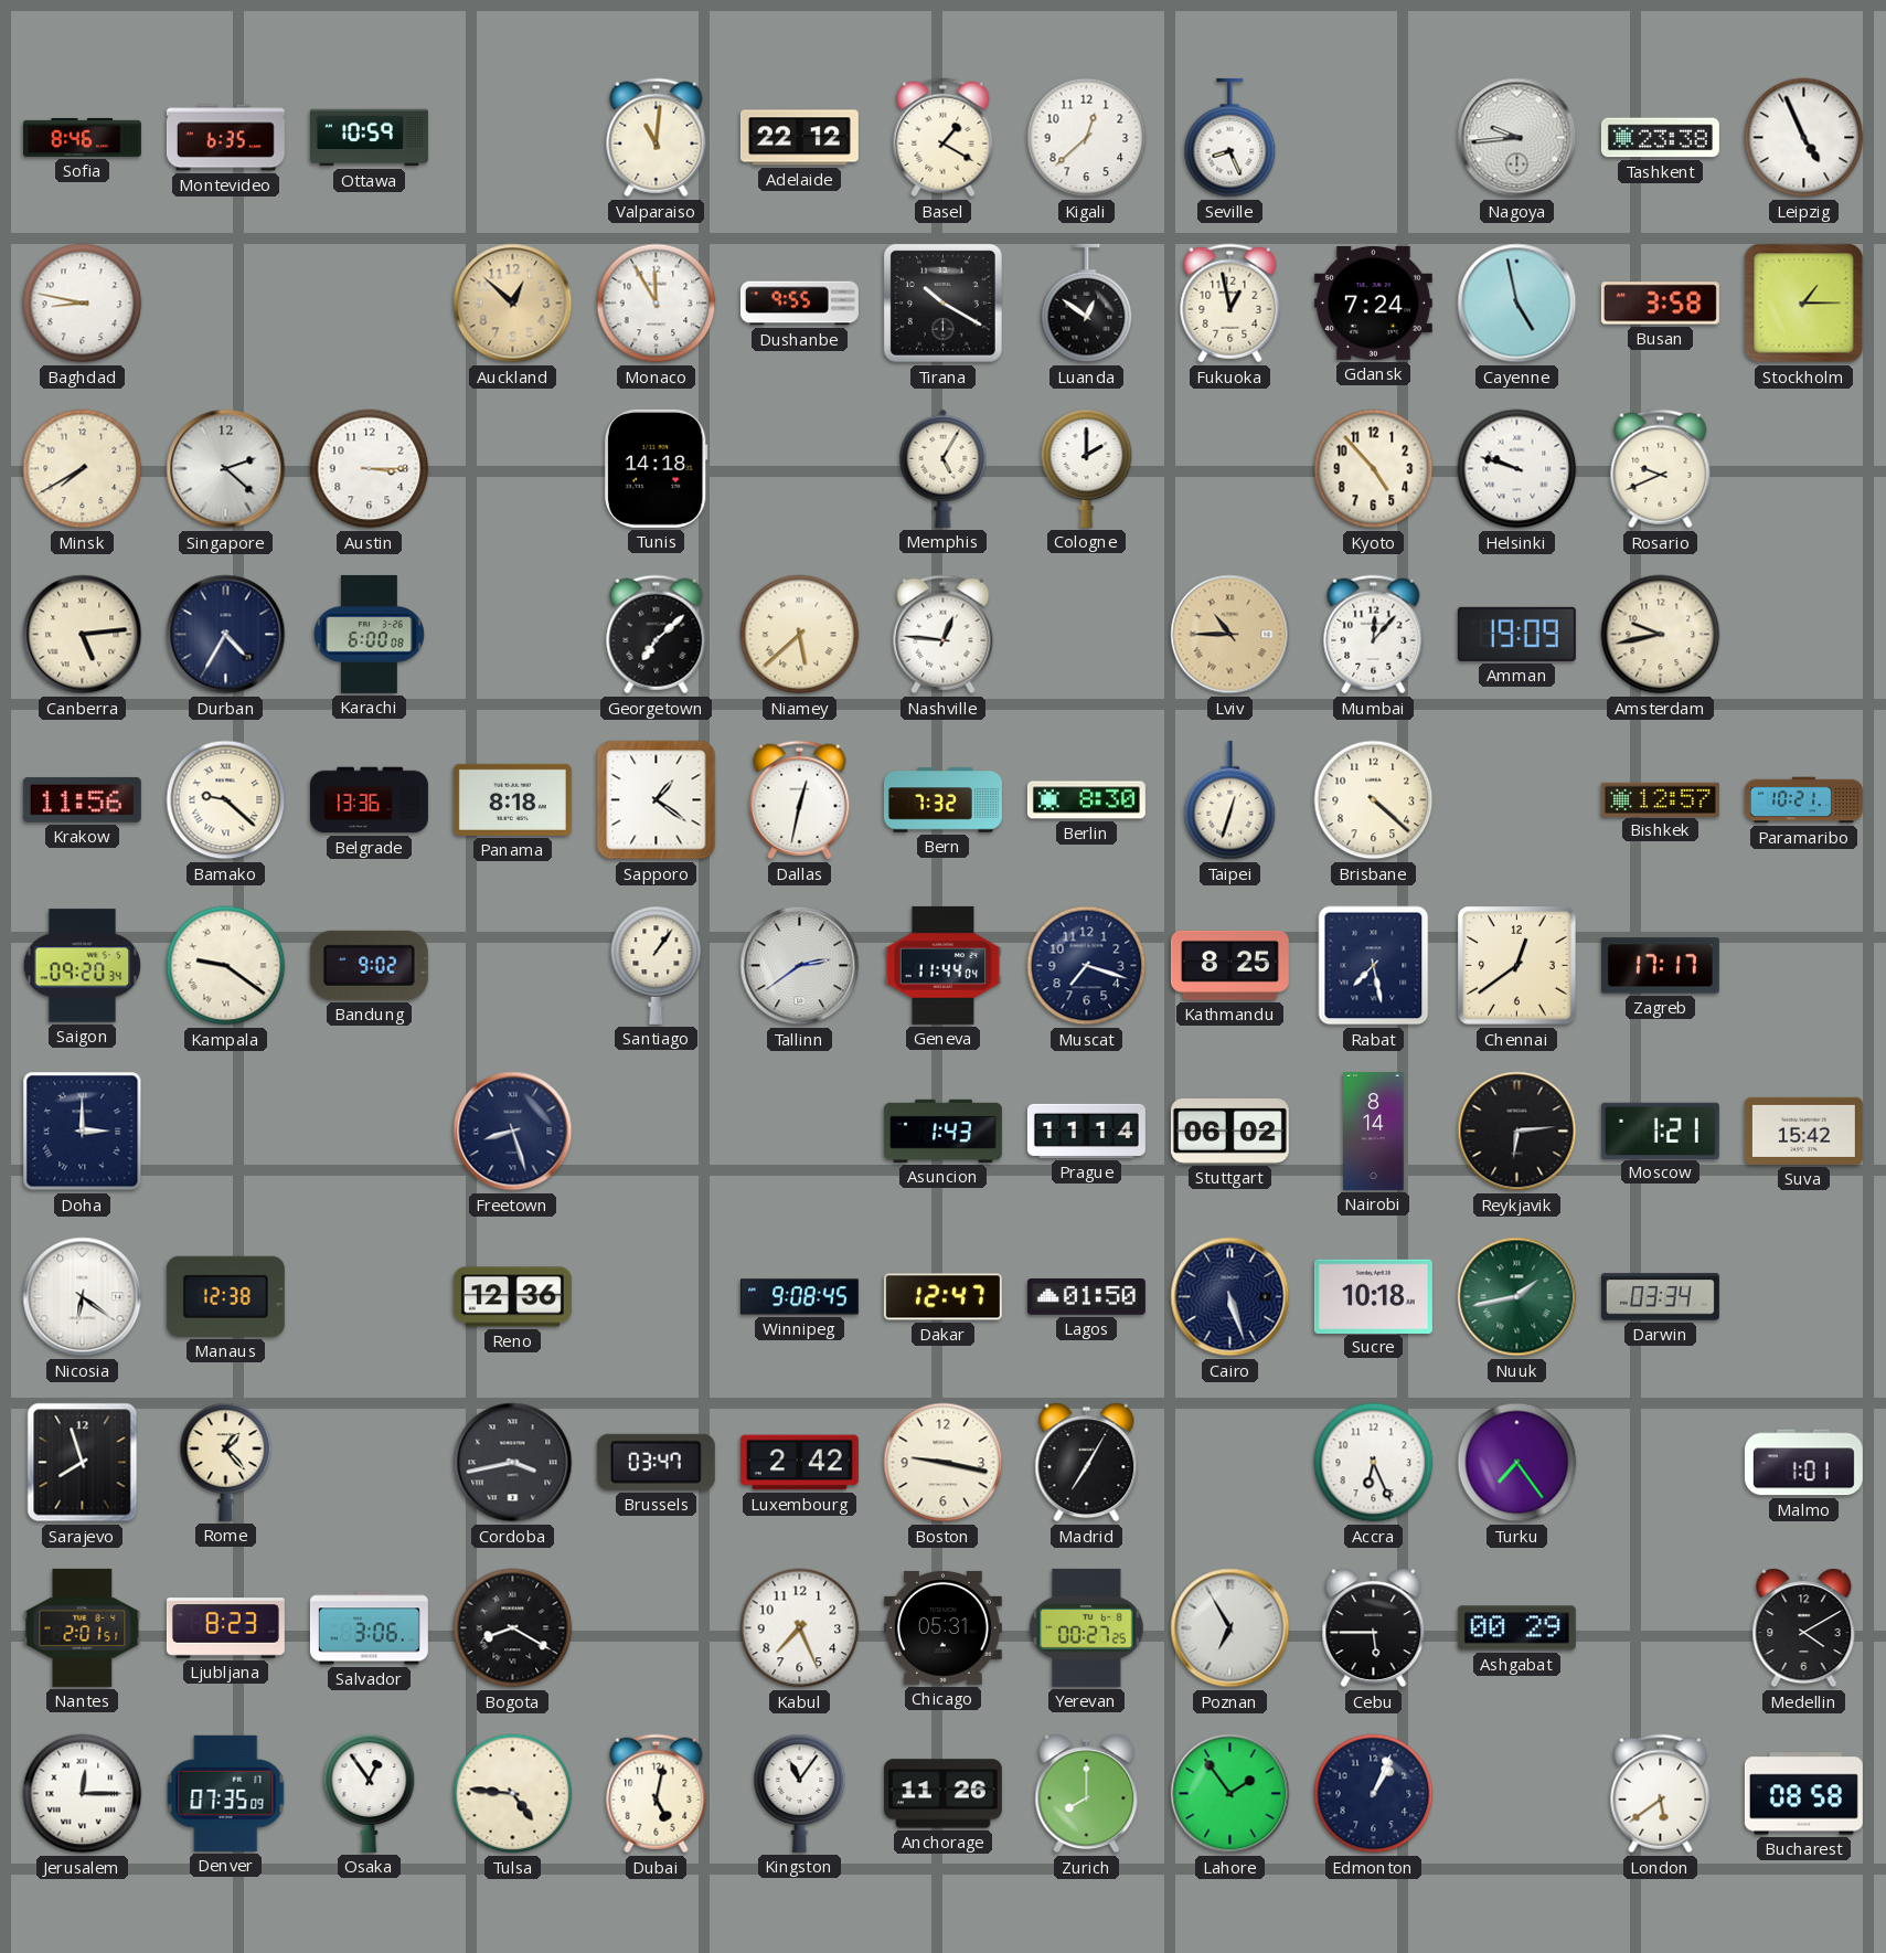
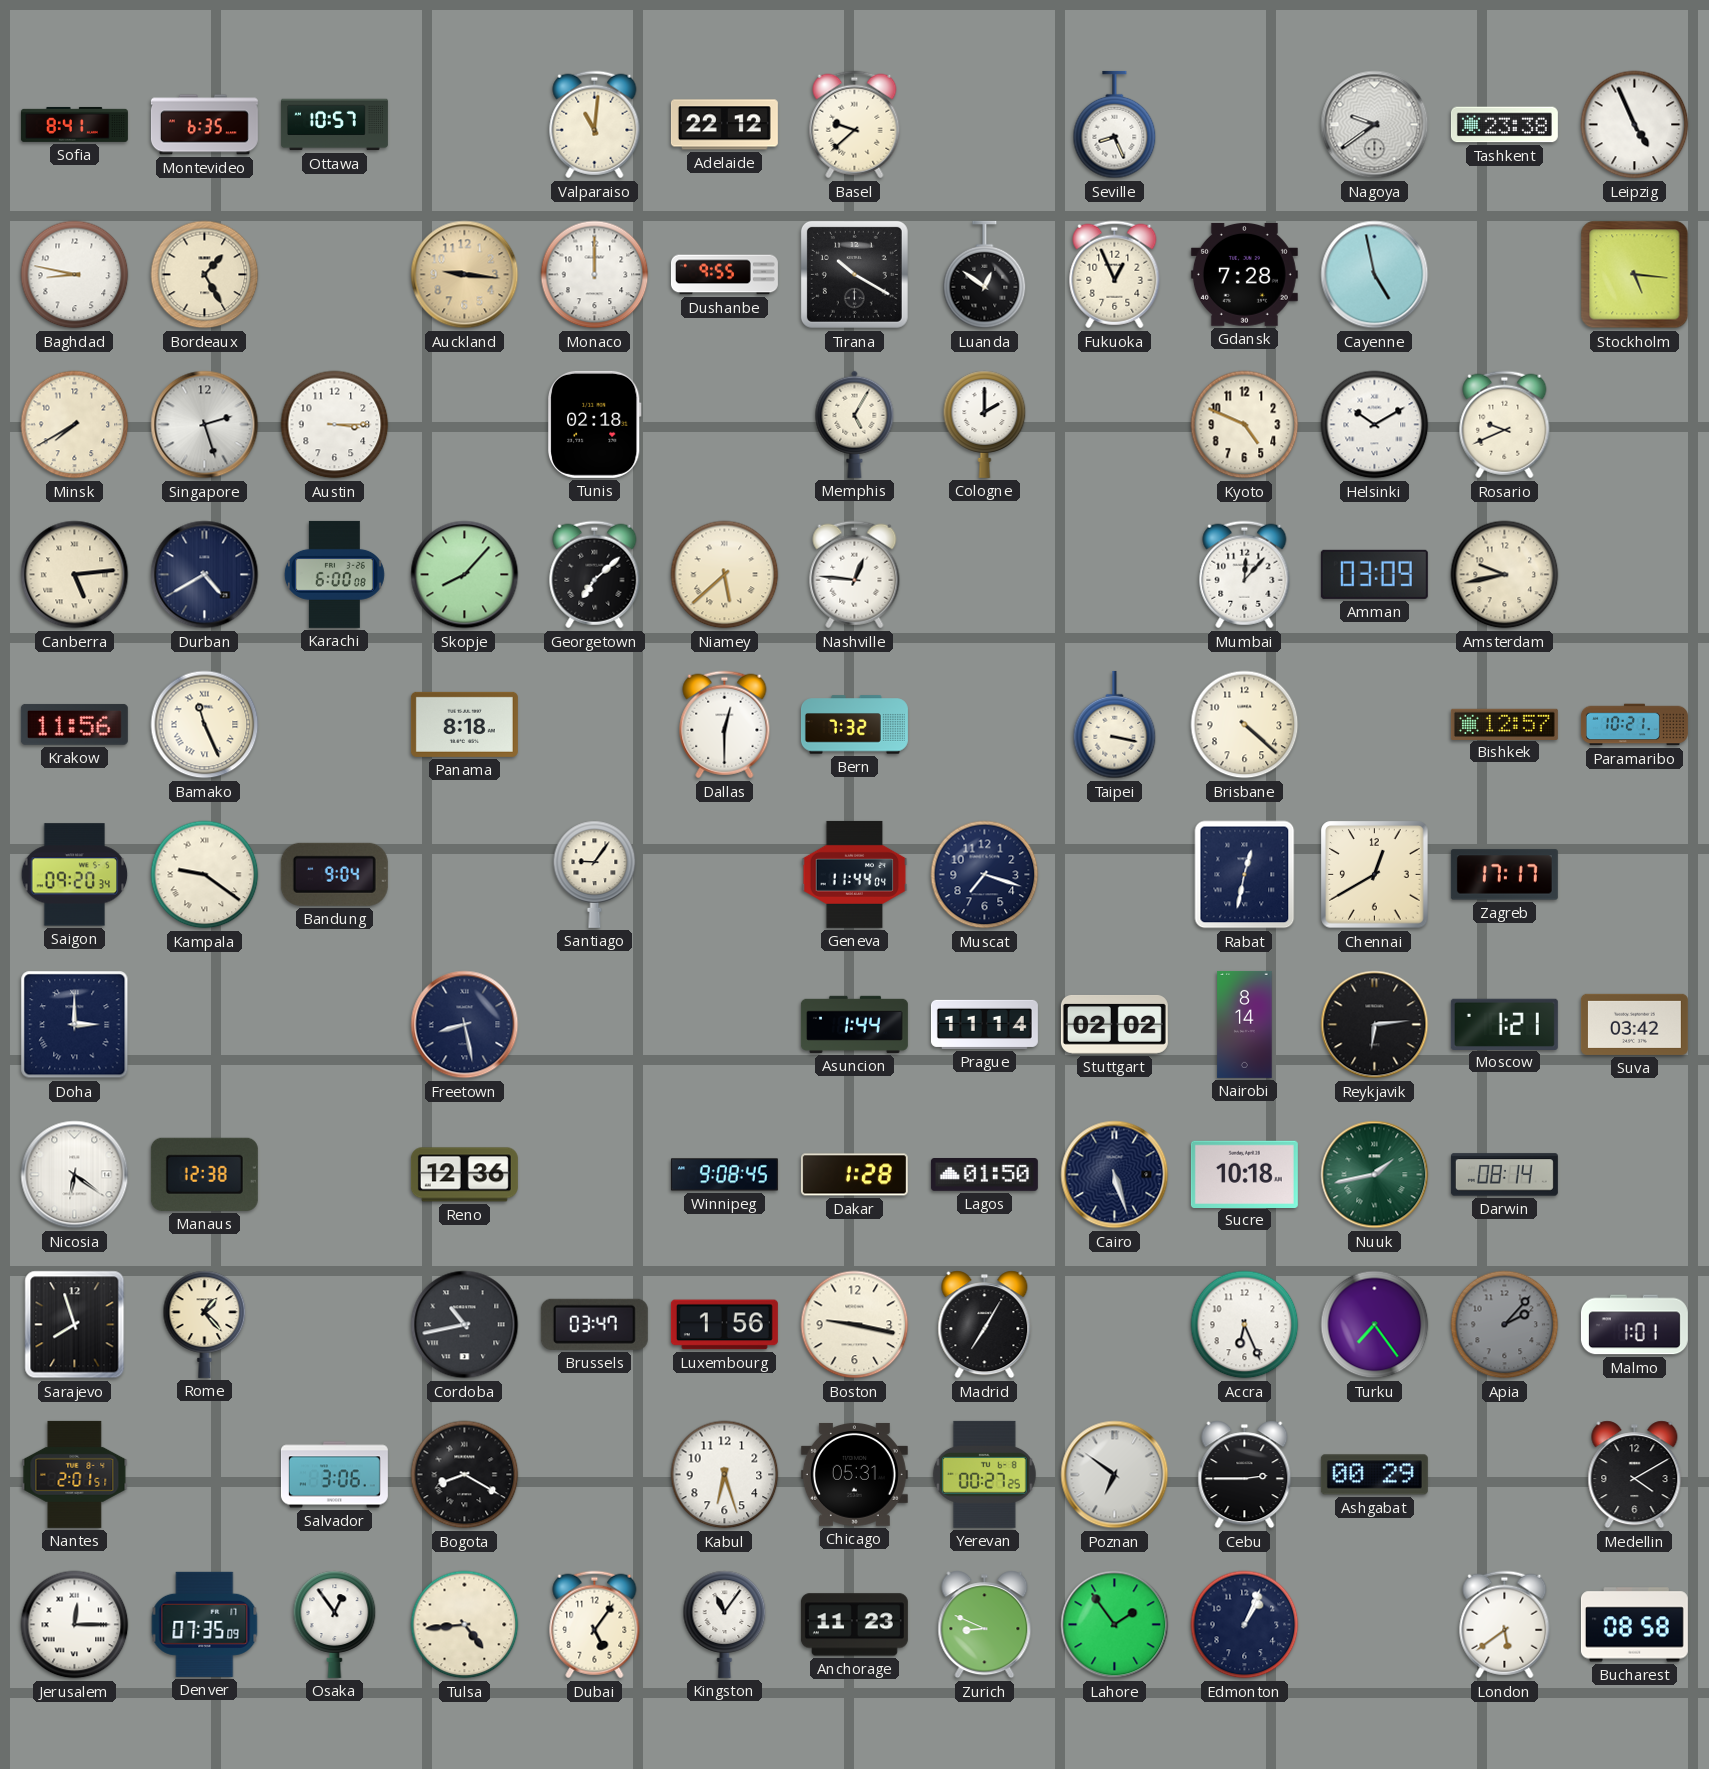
Sofia: 8:46 -> 8:41
Ottawa: 10:59 -> 10:57
Basel: 1:20 -> 9:38
Kigali: 12:38 -> none
Nagoya: 9:44 -> 9:39
Bordeaux: none -> 1:25
Auckland: 12:52 -> 9:16
Monaco: 11:55 -> 12:00
Fukuoka: 12:58 -> 12:56
Gdansk: 7:24 -> 7:28
Busan: 3:58 -> none
Stockholm: 1:15 -> 5:16
Singapore: 2:22 -> 2:27
Tunis: 14:18 -> 02:18
Kyoto: 4:53 -> 4:49
Helsinki: 9:48 -> 10:10
Durban: 4:35 -> 4:40
Skopje: none -> 8:07
Lviv: 10:45 -> none
Amman: 19:09 -> 03:09
Bamako: 9:22 -> 11:26
Belgrade: 13:36 -> none
Sapporo: 1:21 -> none
Dallas: 12:32 -> 12:30
Berlin: 8:30 -> none
Taipei: 12:33 -> 3:17
Bandung: 9:02 -> 9:04
Santiago: 1:06 -> 9:06
Tallinn: 2:39 -> none
Kathmandu: 8:25 -> none
Rabat: 7:28 -> 12:32
Chennai: 12:39 -> 12:40
Freetown: 8:27 -> 8:28
Asuncion: 1:43 -> 1:44
Stuttgart: 06:02 -> 02:02
Suva: 15:42 -> 03:42
Dakar: 12:47 -> 1:28
Darwin: 03:34 -> 08:14
Cordoba: 3:43 -> 10:43
Luxembourg: 2:42 -> 1:56
Apia: none -> 2:07
Ljubljana: 8:23 -> none
Kabul: 7:26 -> 6:27
Poznan: 6:55 -> 6:51
Cebu: 5:45 -> 2:45
Tulsa: 4:46 -> 4:44
Dubai: 5:02 -> 5:06
Anchorage: 11:26 -> 11:23
Zurich: 8:00 -> 8:49
